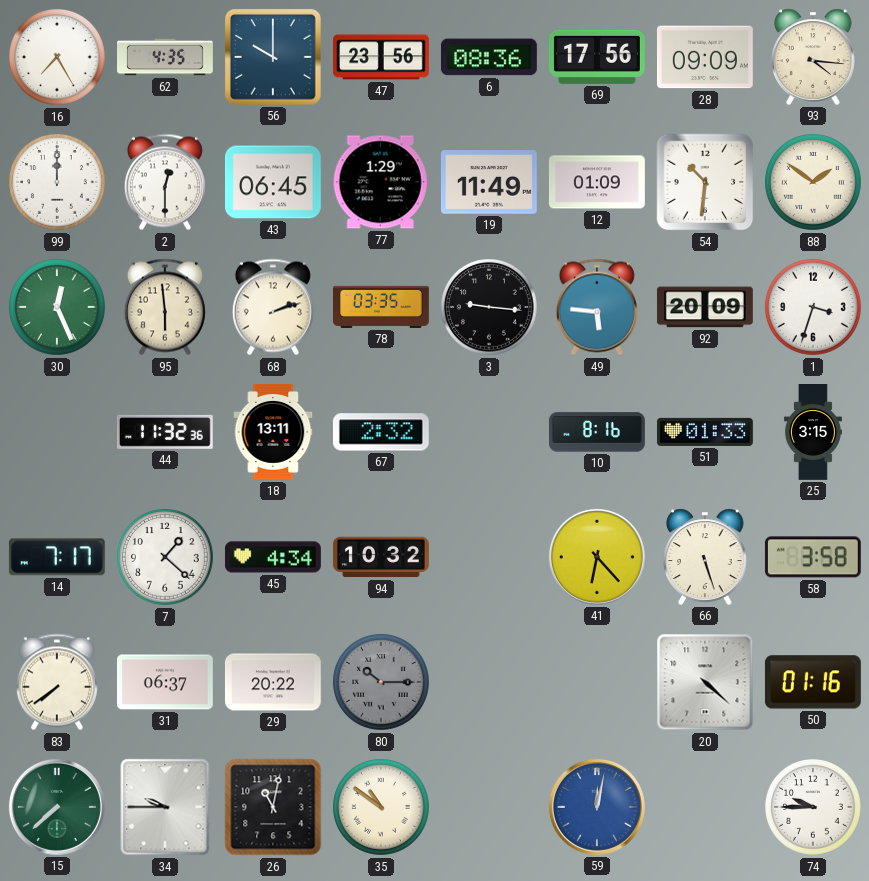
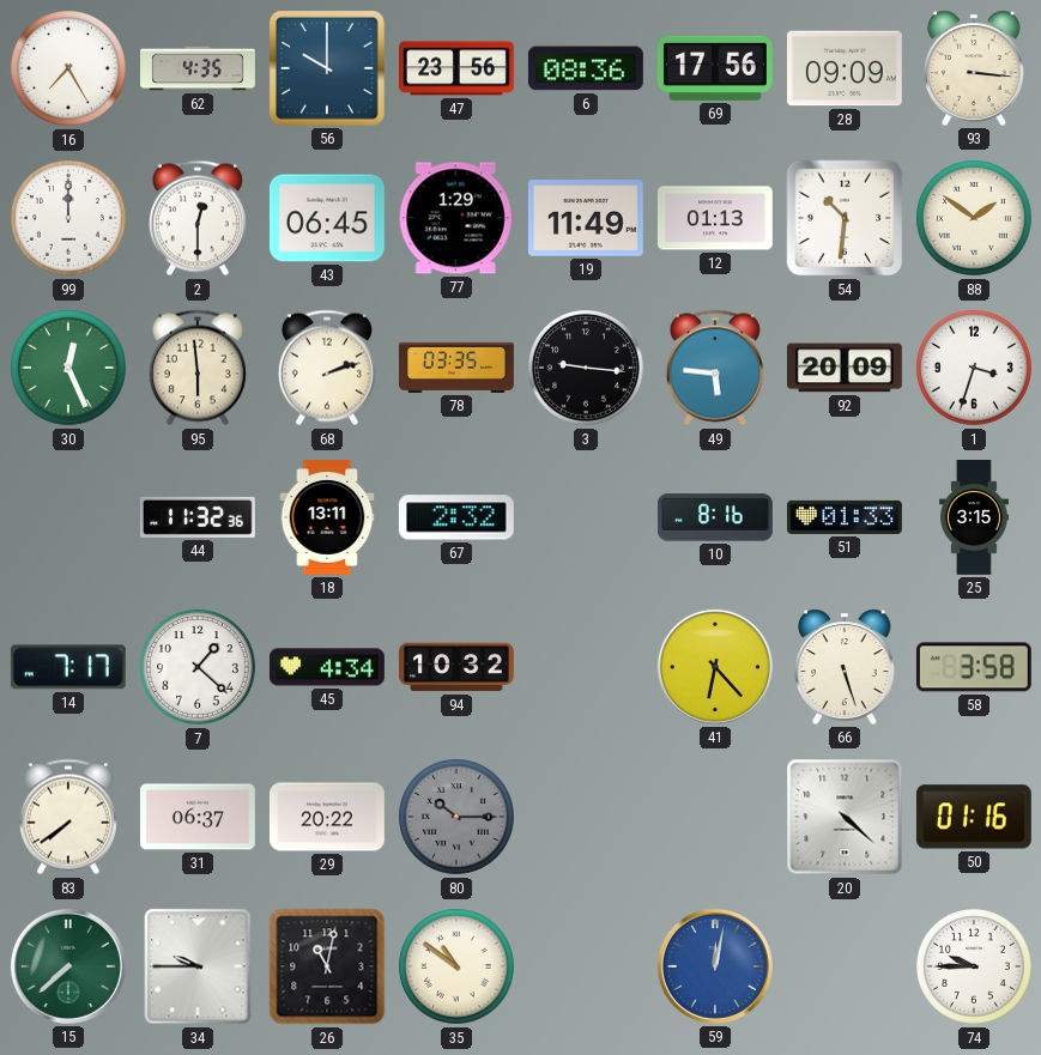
93: 4:16 -> 3:16
12: 01:09 -> 01:13
